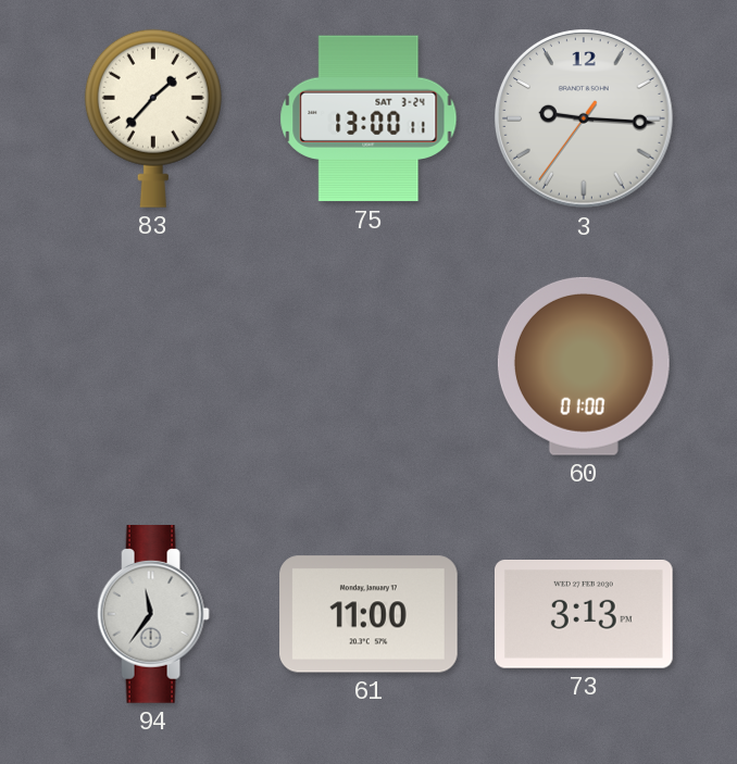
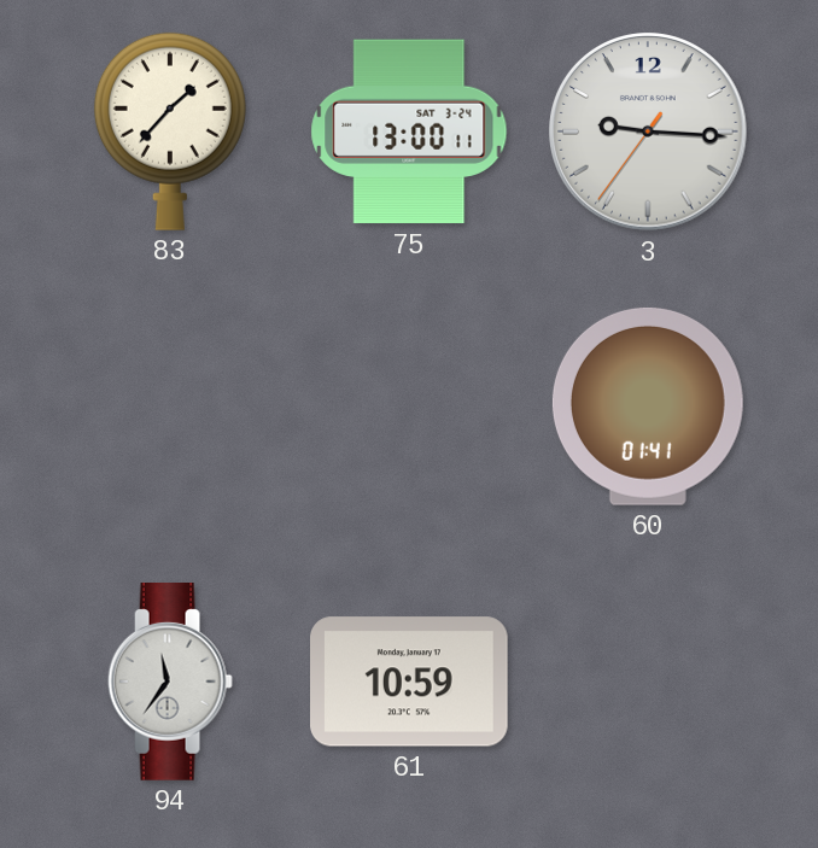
60: 01:00 -> 01:41
61: 11:00 -> 10:59
73: 3:13 -> none
